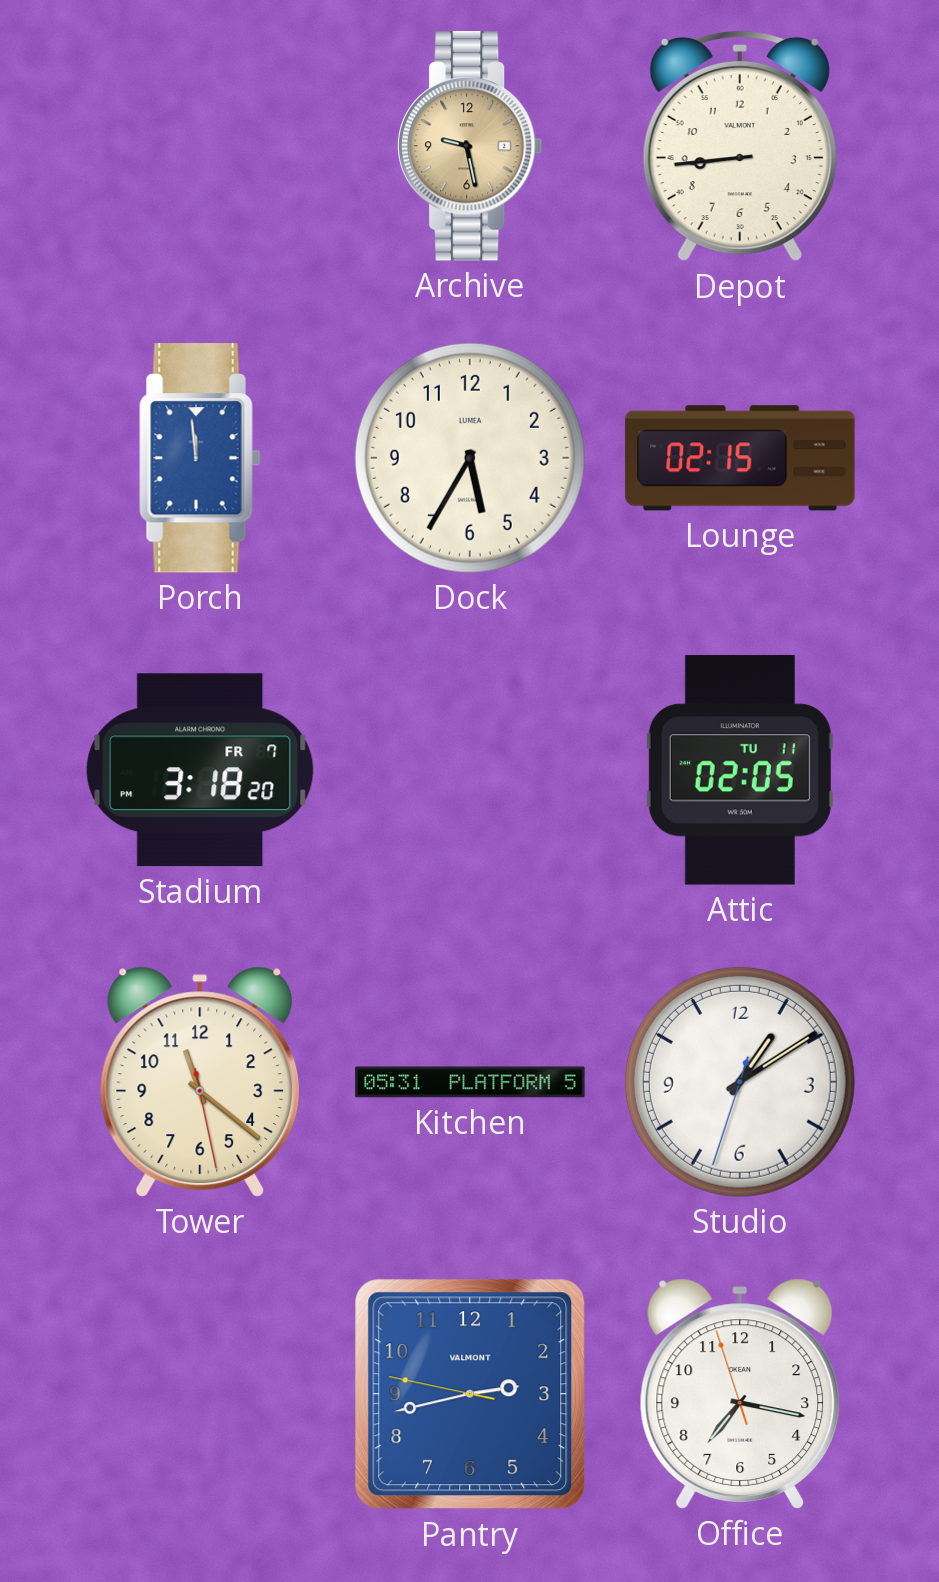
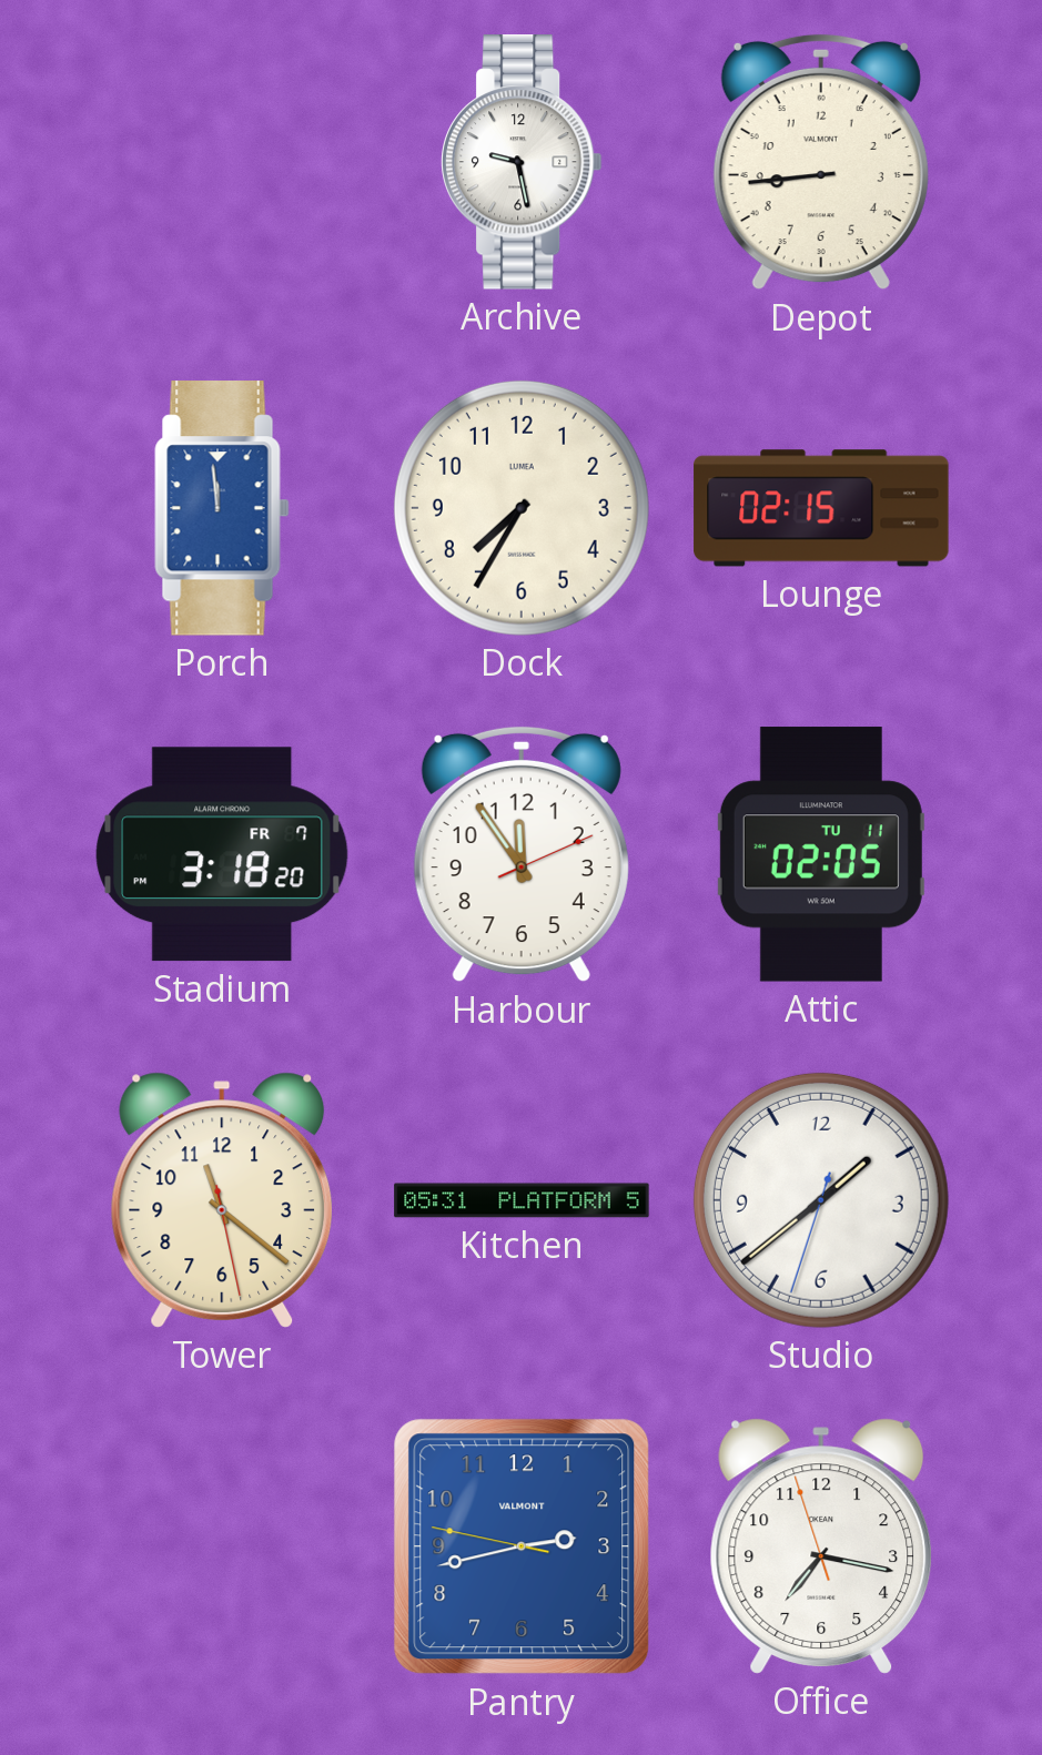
Archive dial: champagne -> white
Dock: 5:35 -> 7:35
Harbour: none -> 11:54
Studio: 1:09 -> 1:38
